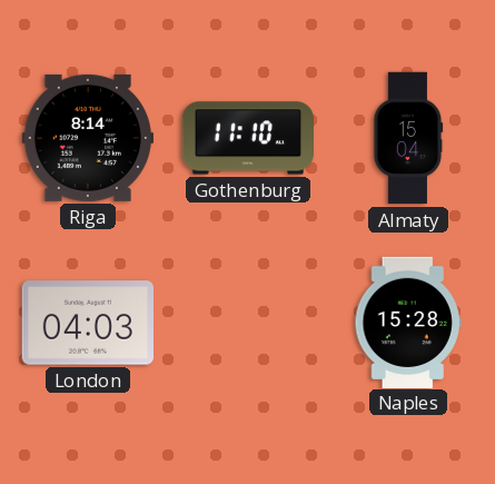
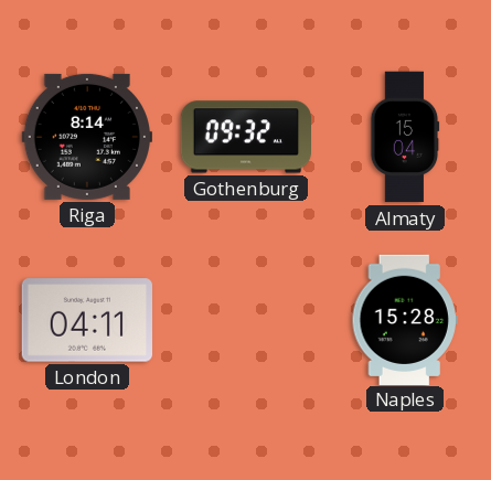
Gothenburg: 11:10 -> 09:32
London: 04:03 -> 04:11
